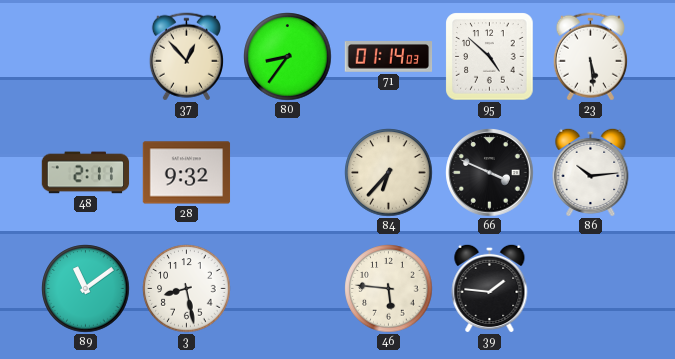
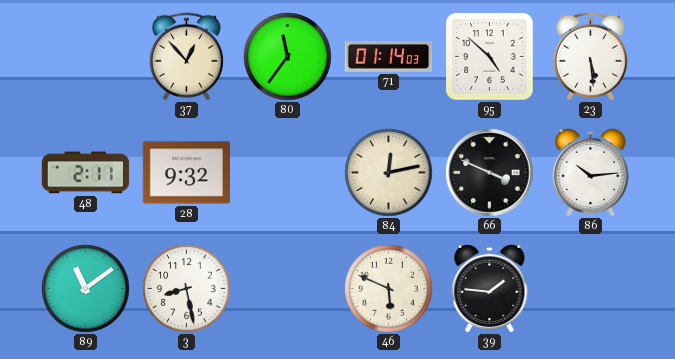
80: 8:36 -> 11:36
84: 6:37 -> 12:13
46: 5:46 -> 5:49
